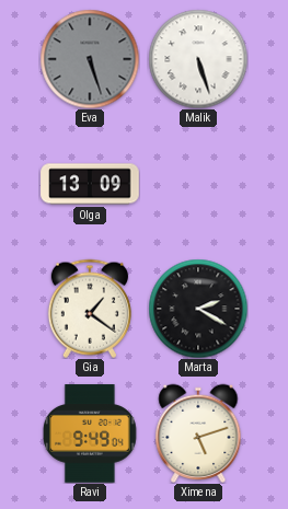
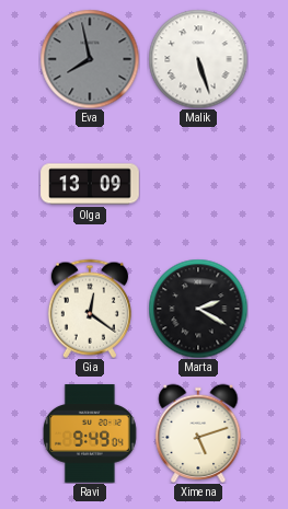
Eva: 5:27 -> 7:58
Gia: 1:21 -> 12:21
